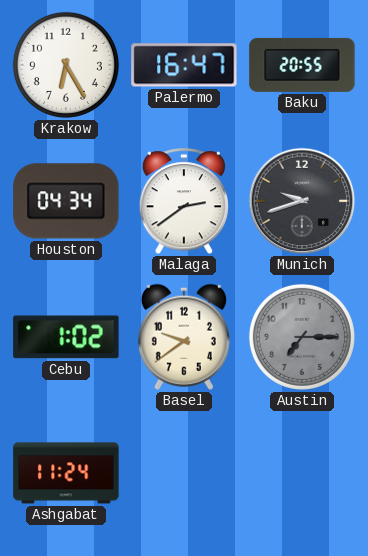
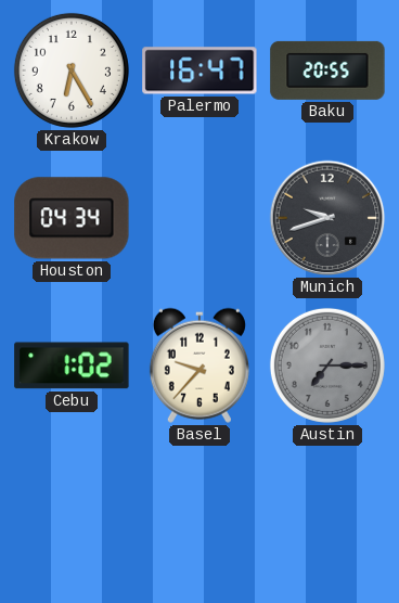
Malaga: 2:39 -> none
Basel: 9:39 -> 9:37
Ashgabat: 11:24 -> none
